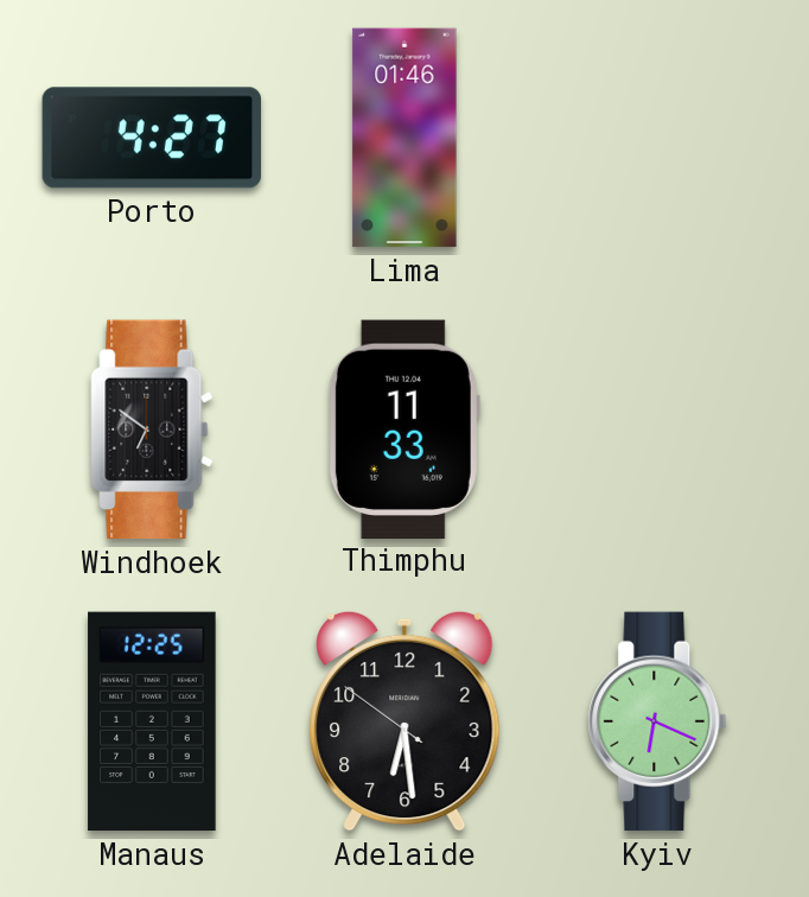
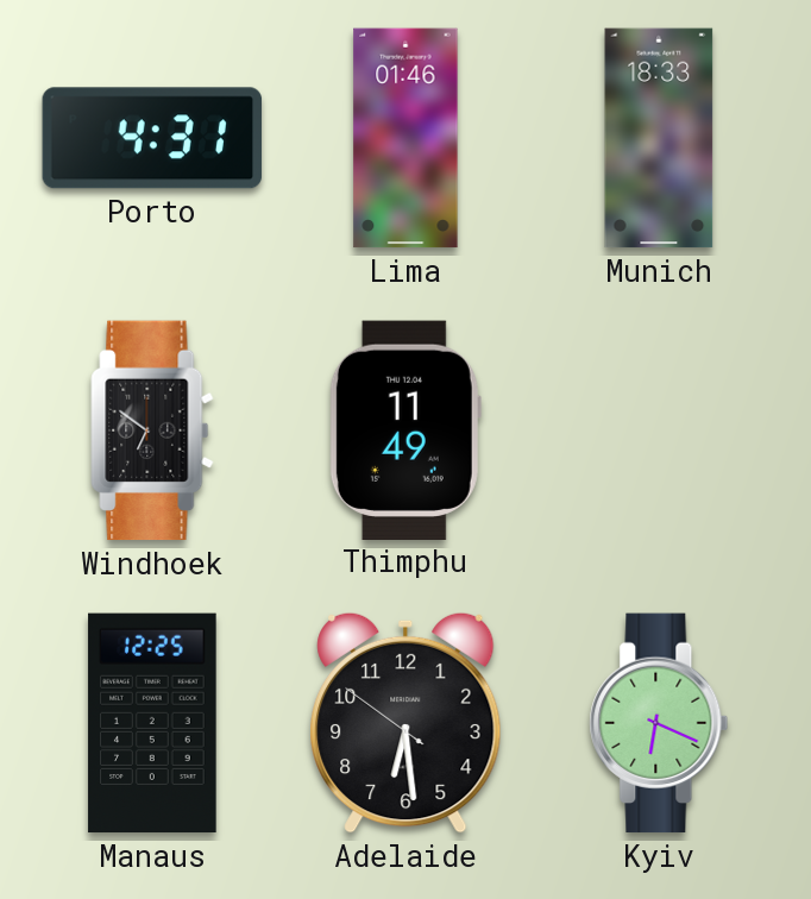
Porto: 4:27 -> 4:31
Munich: none -> 18:33
Thimphu: 11:33 -> 11:49
